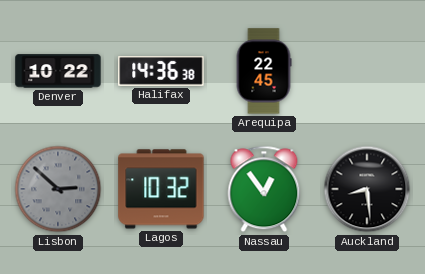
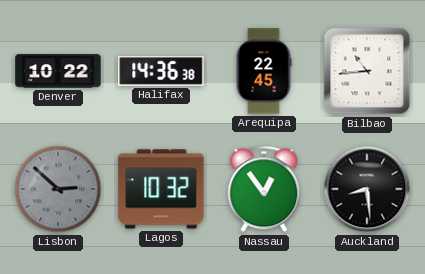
Bilbao: none -> 10:44
